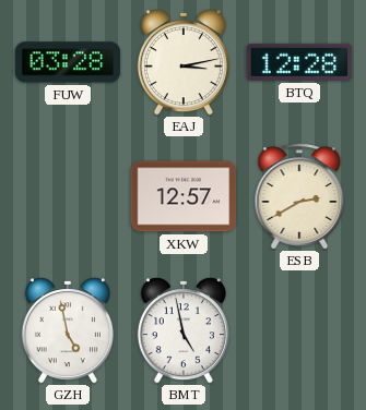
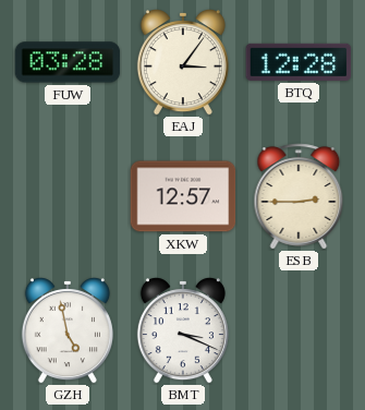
EAJ: 3:13 -> 3:06
ESB: 2:40 -> 2:45
BMT: 4:58 -> 3:19
